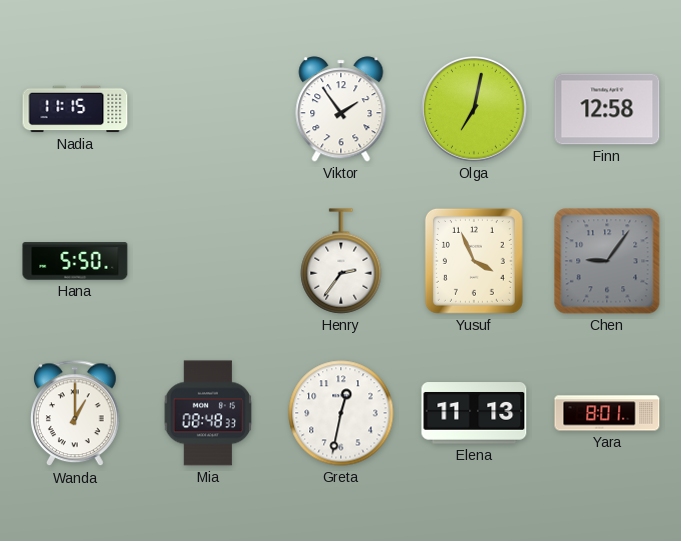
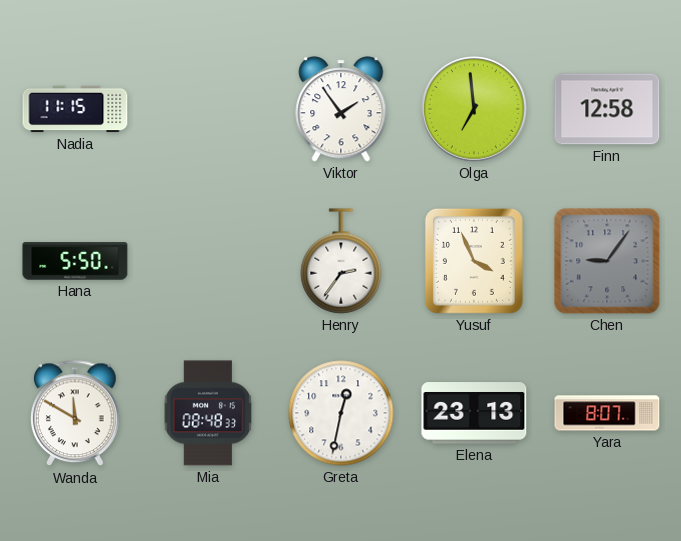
Olga: 7:02 -> 6:59
Wanda: 1:00 -> 11:50
Elena: 11:13 -> 23:13
Yara: 8:01 -> 8:07
